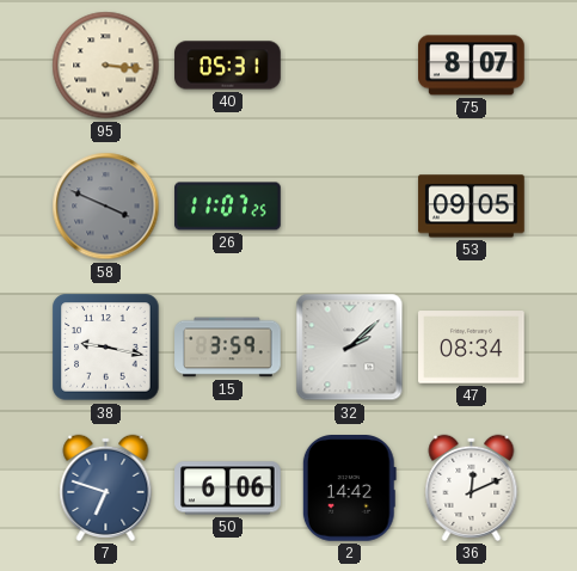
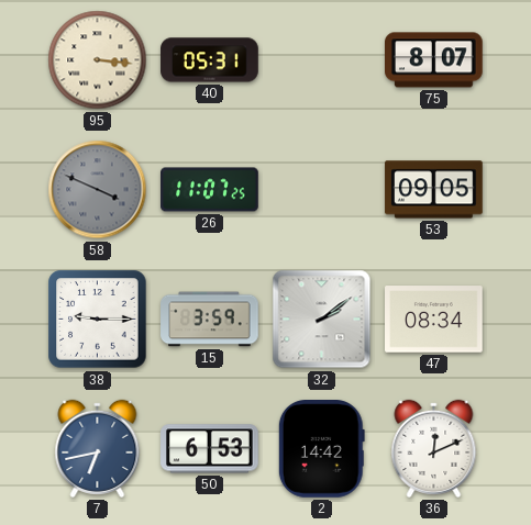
38: 9:17 -> 9:15
32: 2:08 -> 2:09
7: 6:48 -> 6:43
50: 6:06 -> 6:53
